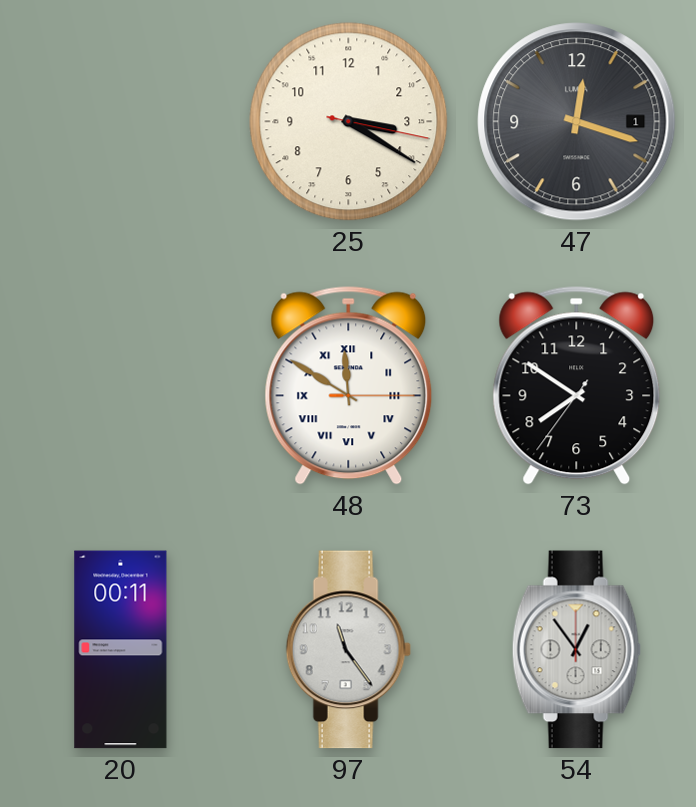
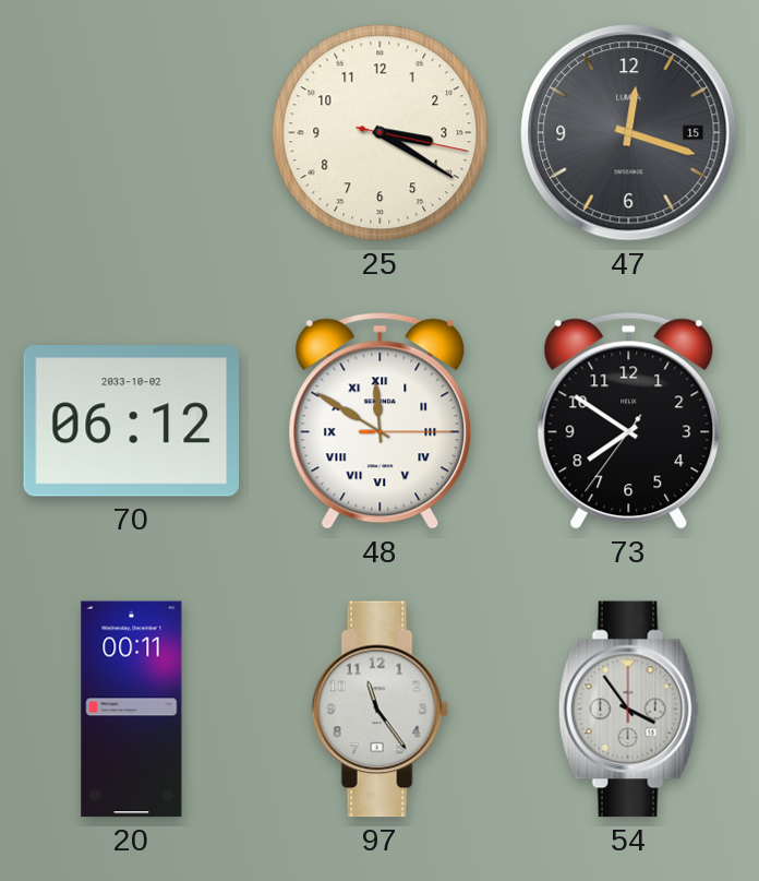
47 date: 1 -> 15
70: none -> 06:12
54: 12:54 -> 3:54
